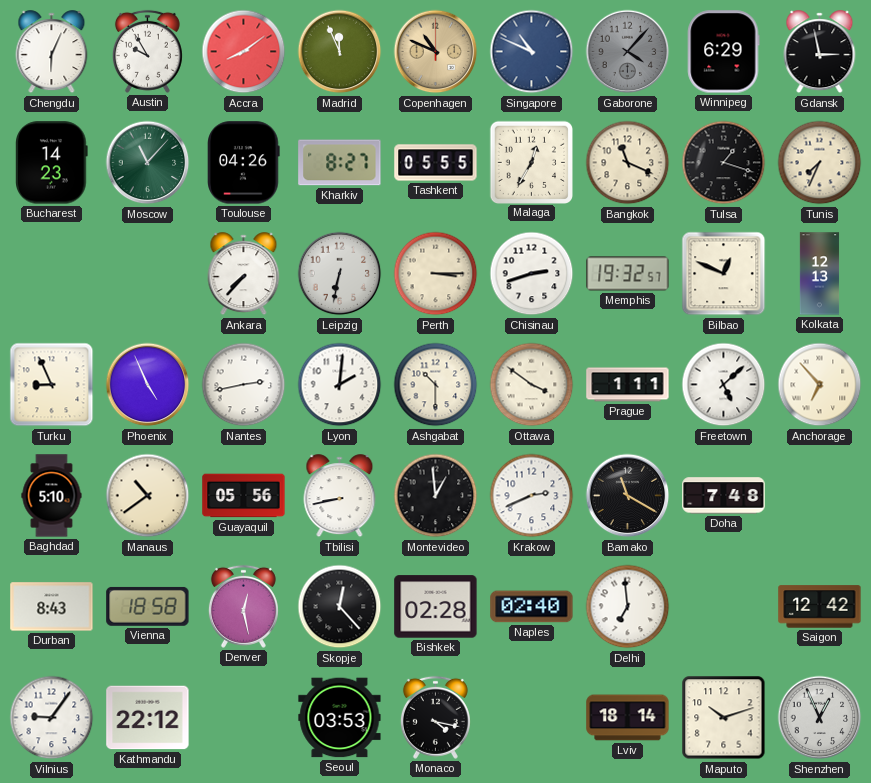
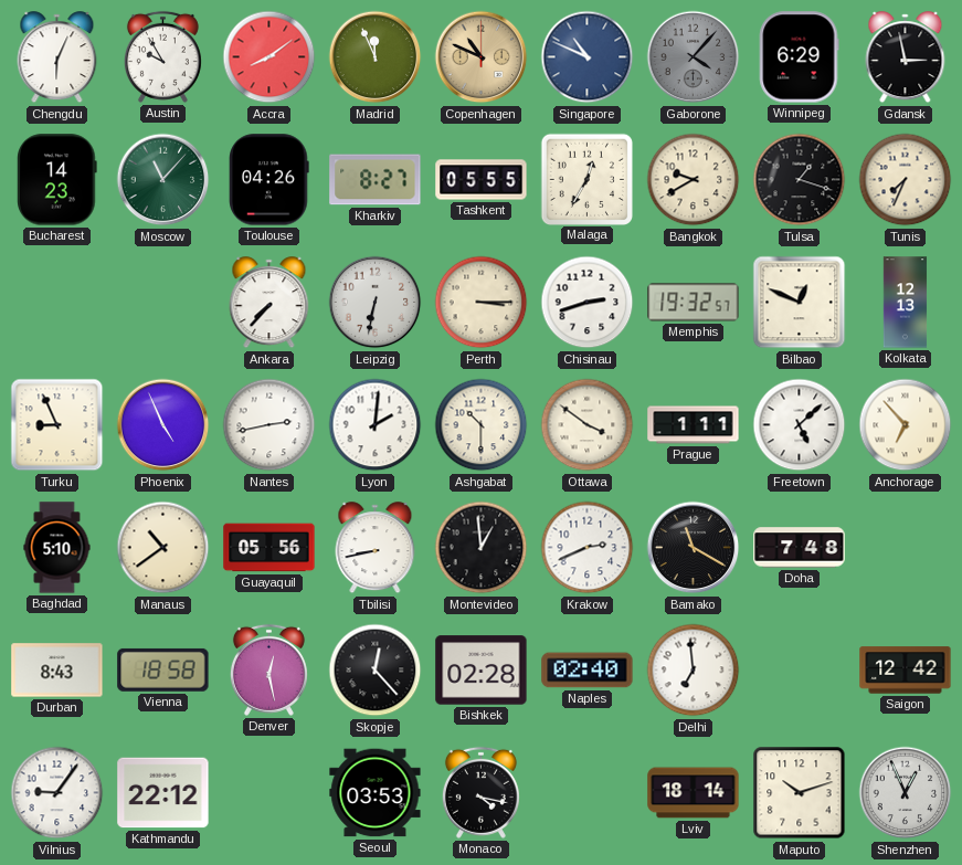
Bangkok: 11:19 -> 9:40
